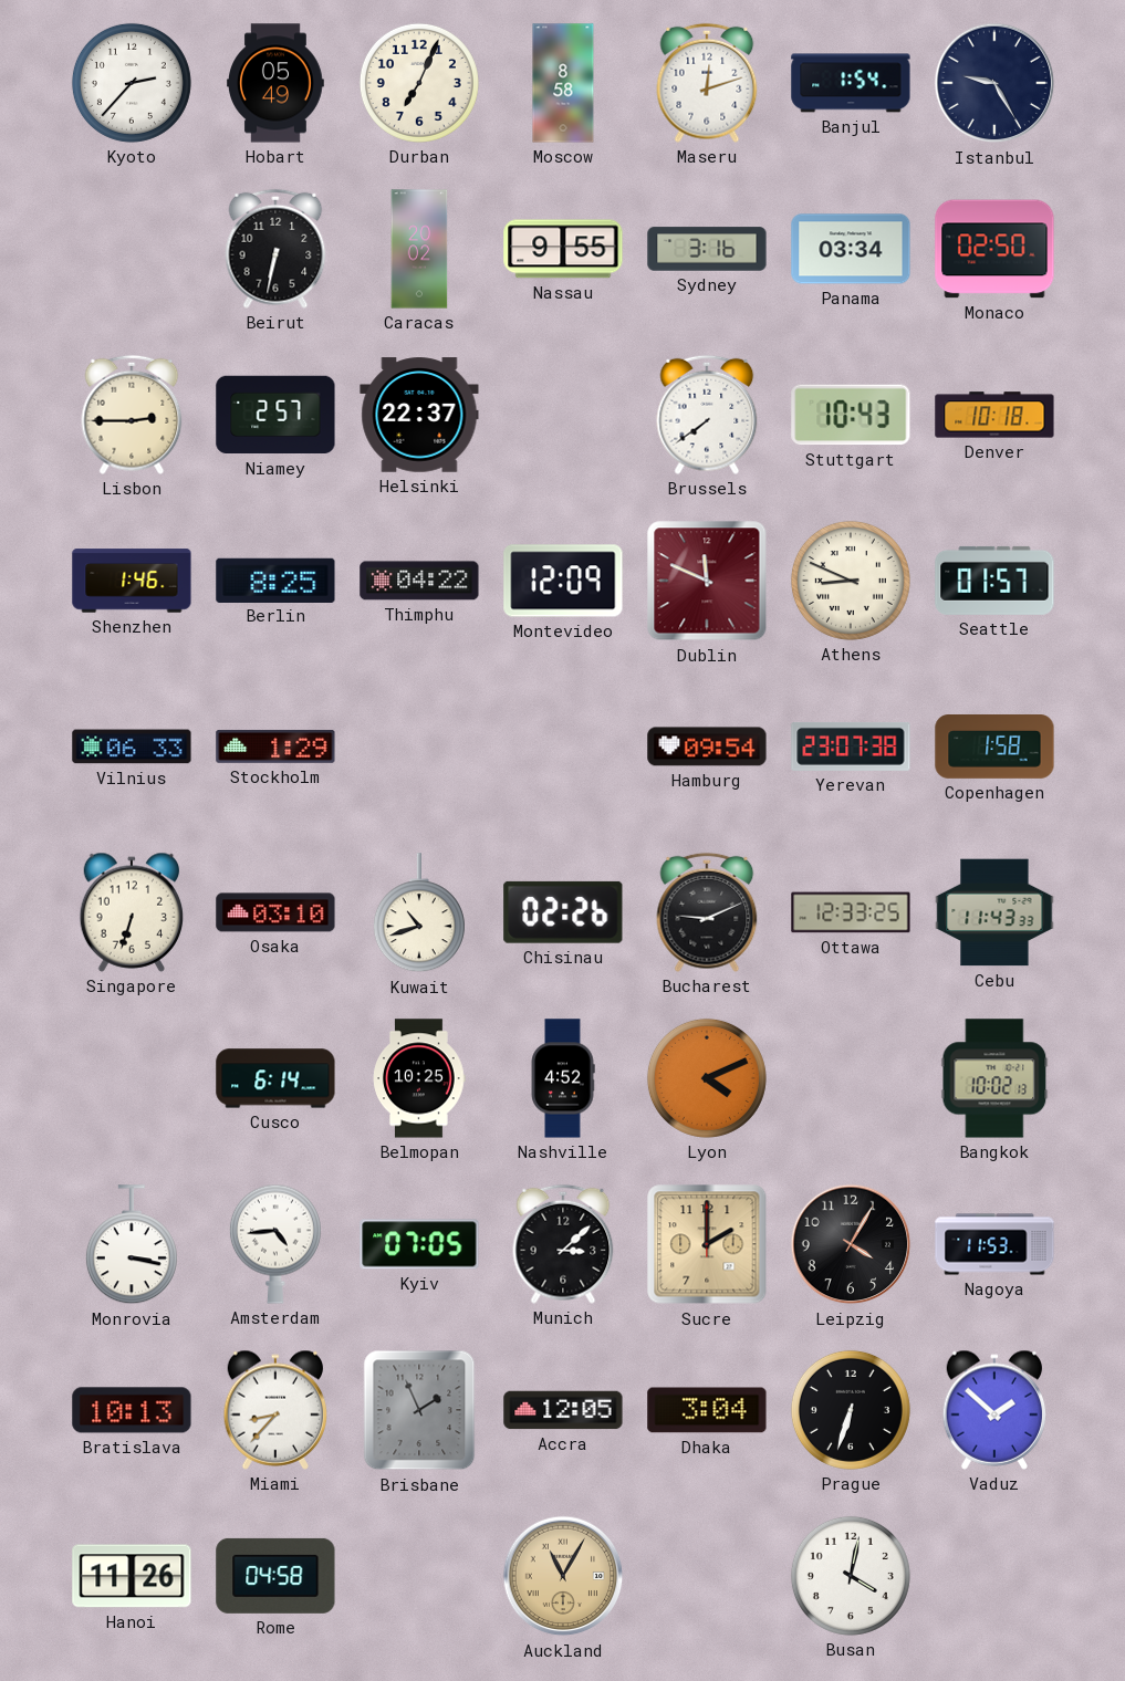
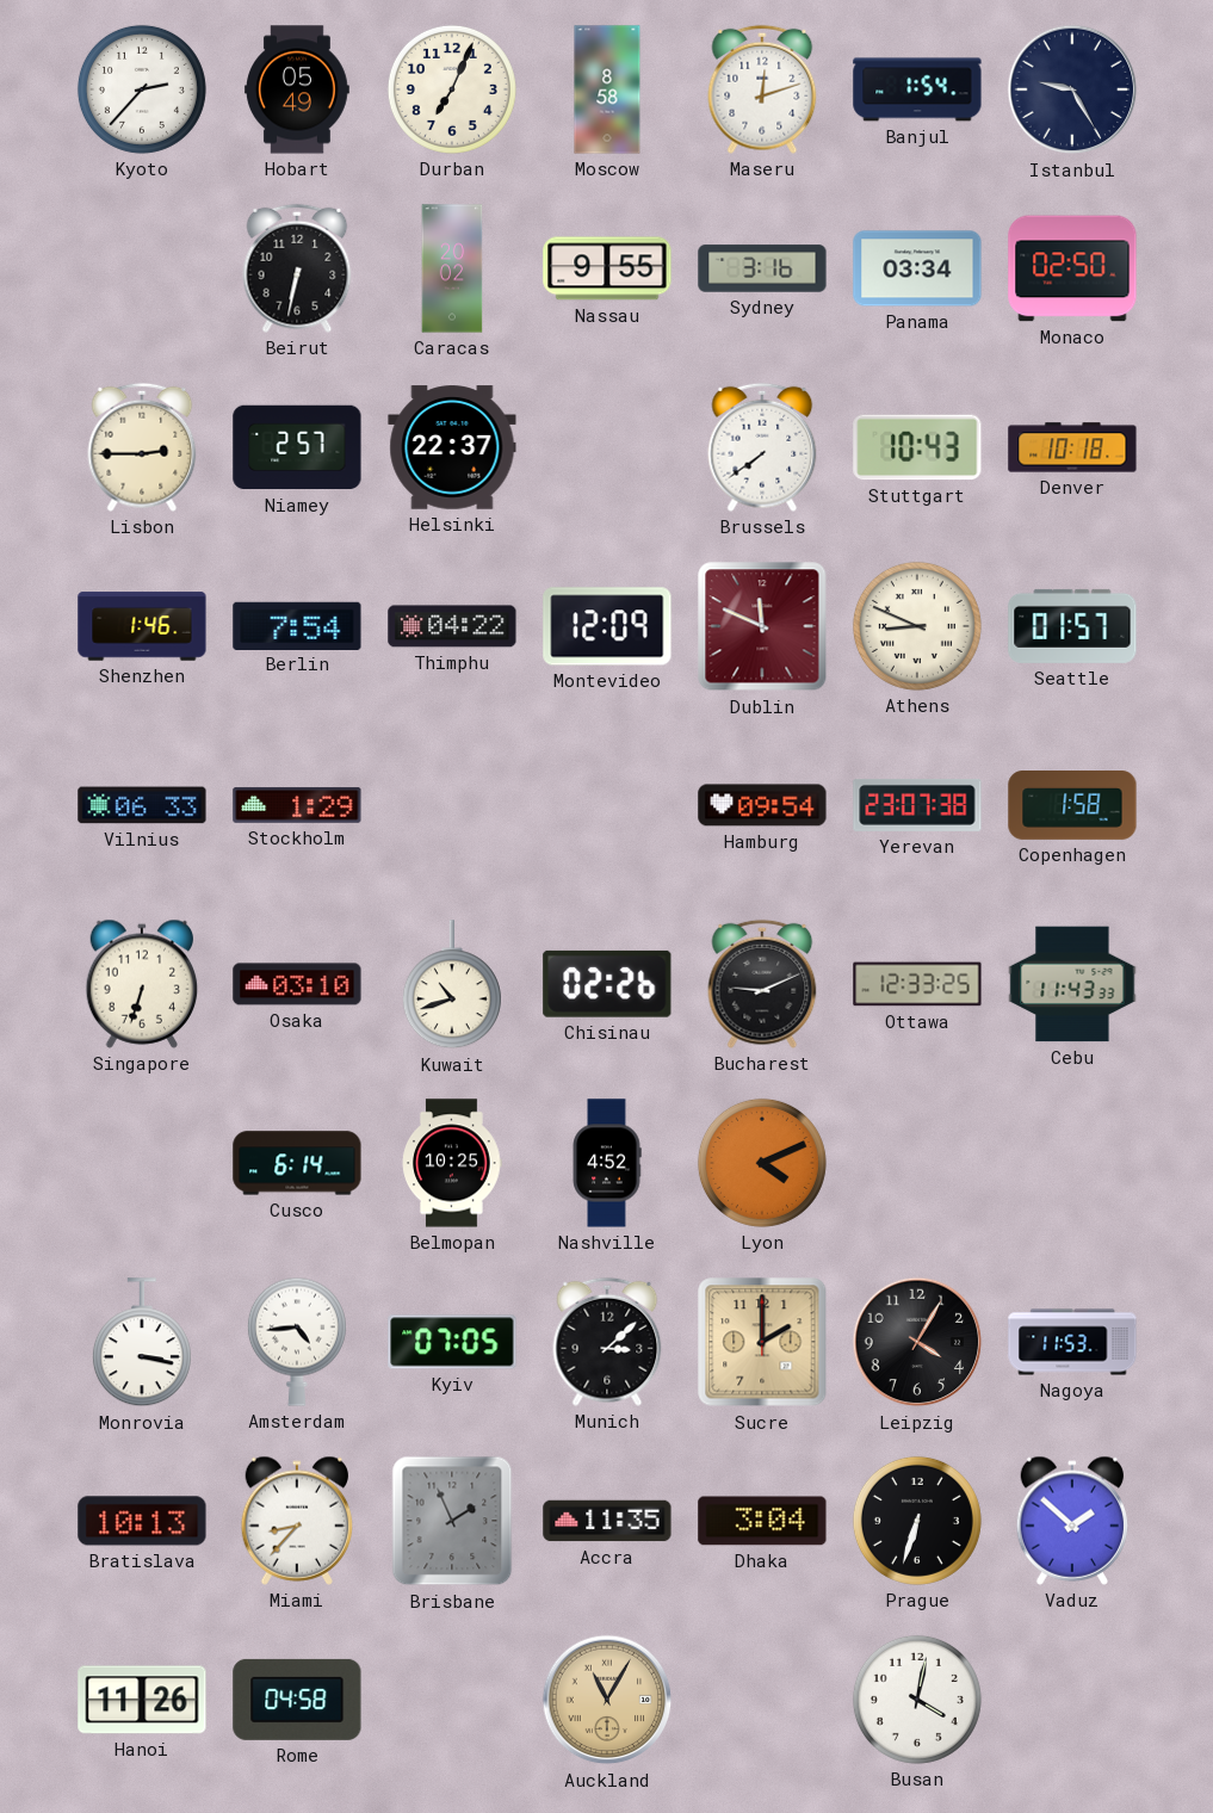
Berlin: 8:25 -> 7:54
Bangkok: 10:02 -> none
Accra: 12:05 -> 11:35
